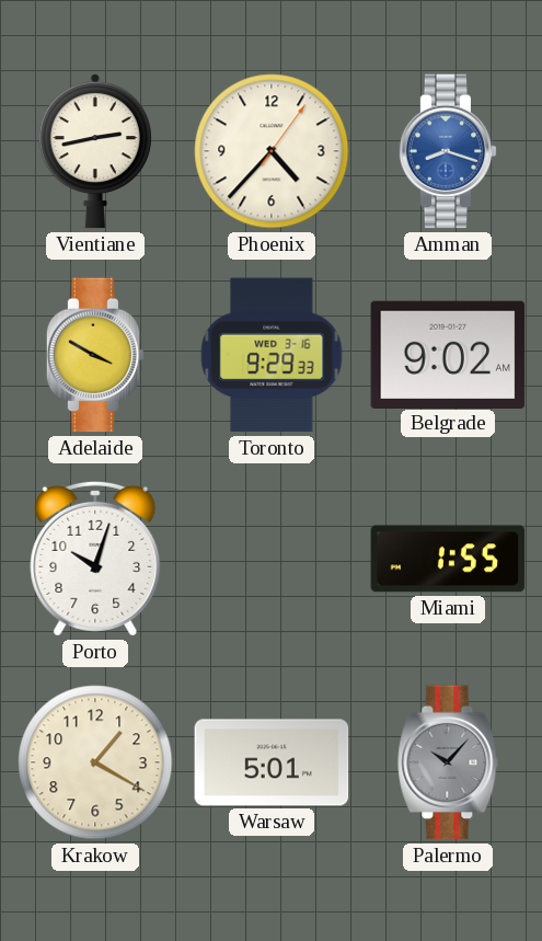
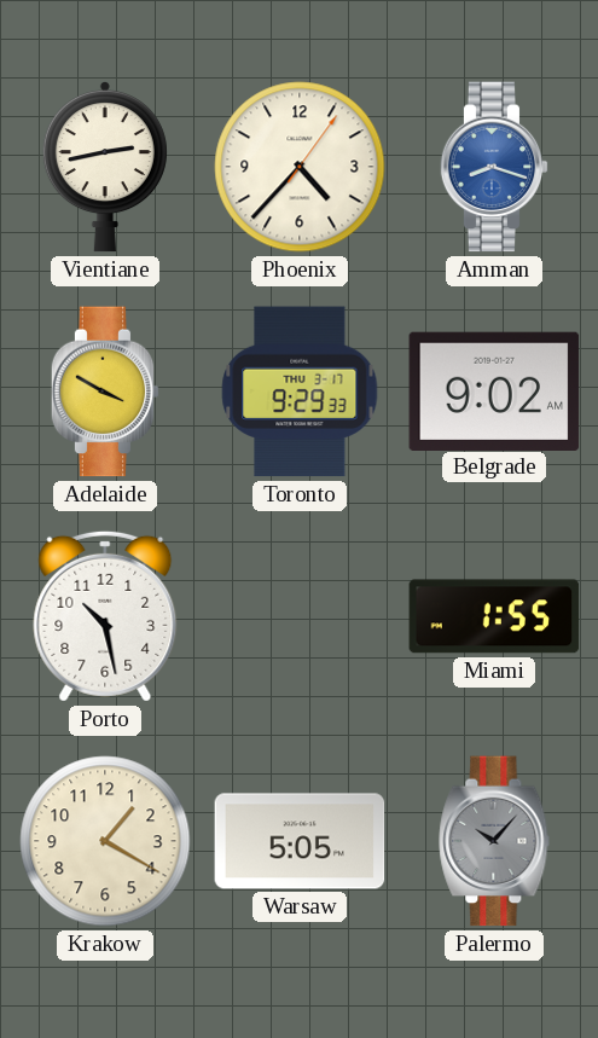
Toronto date: WED 3-16 -> THU 3-17
Porto: 10:03 -> 10:28
Warsaw: 5:01 -> 5:05
